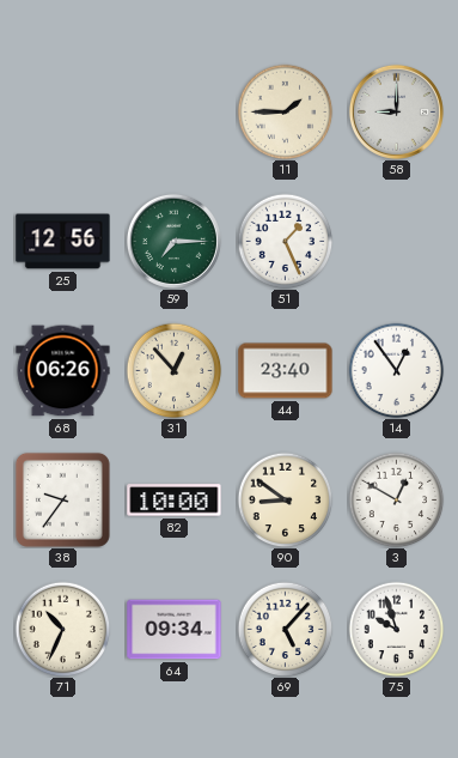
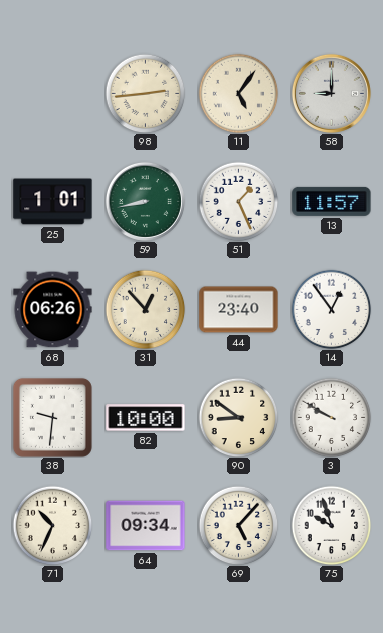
98: none -> 2:44
11: 1:45 -> 5:06
25: 12:56 -> 1:01
59: 7:15 -> 8:43
13: none -> 11:57
38: 9:36 -> 9:31
3: 12:50 -> 9:50
